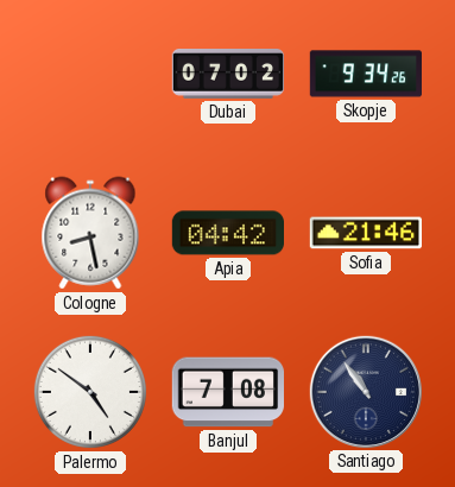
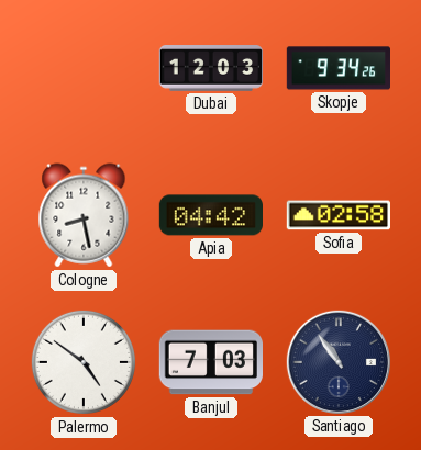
Dubai: 07:02 -> 12:03
Sofia: 21:46 -> 02:58
Banjul: 7:08 -> 7:03
